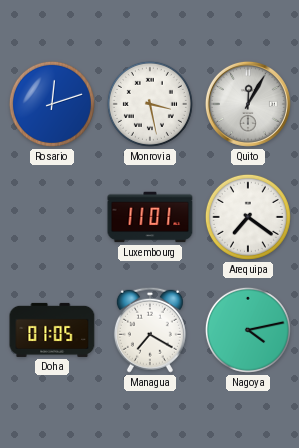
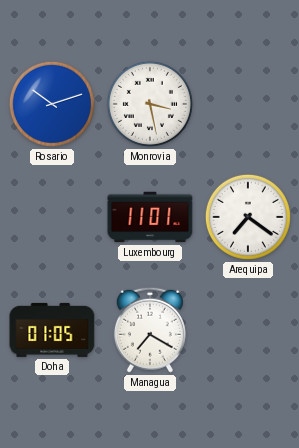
Rosario: 12:12 -> 10:12
Quito: 12:05 -> none
Nagoya: 4:13 -> none
